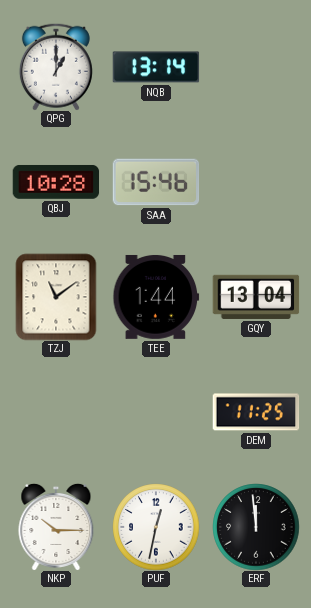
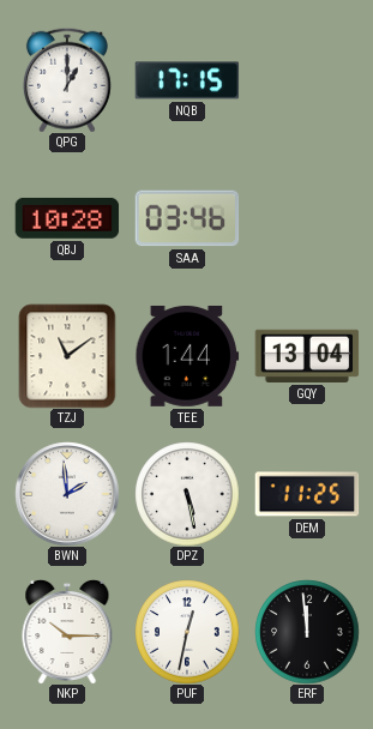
NQB: 13:14 -> 17:15
SAA: 15:46 -> 03:46
BWN: none -> 1:59
DPZ: none -> 5:28
